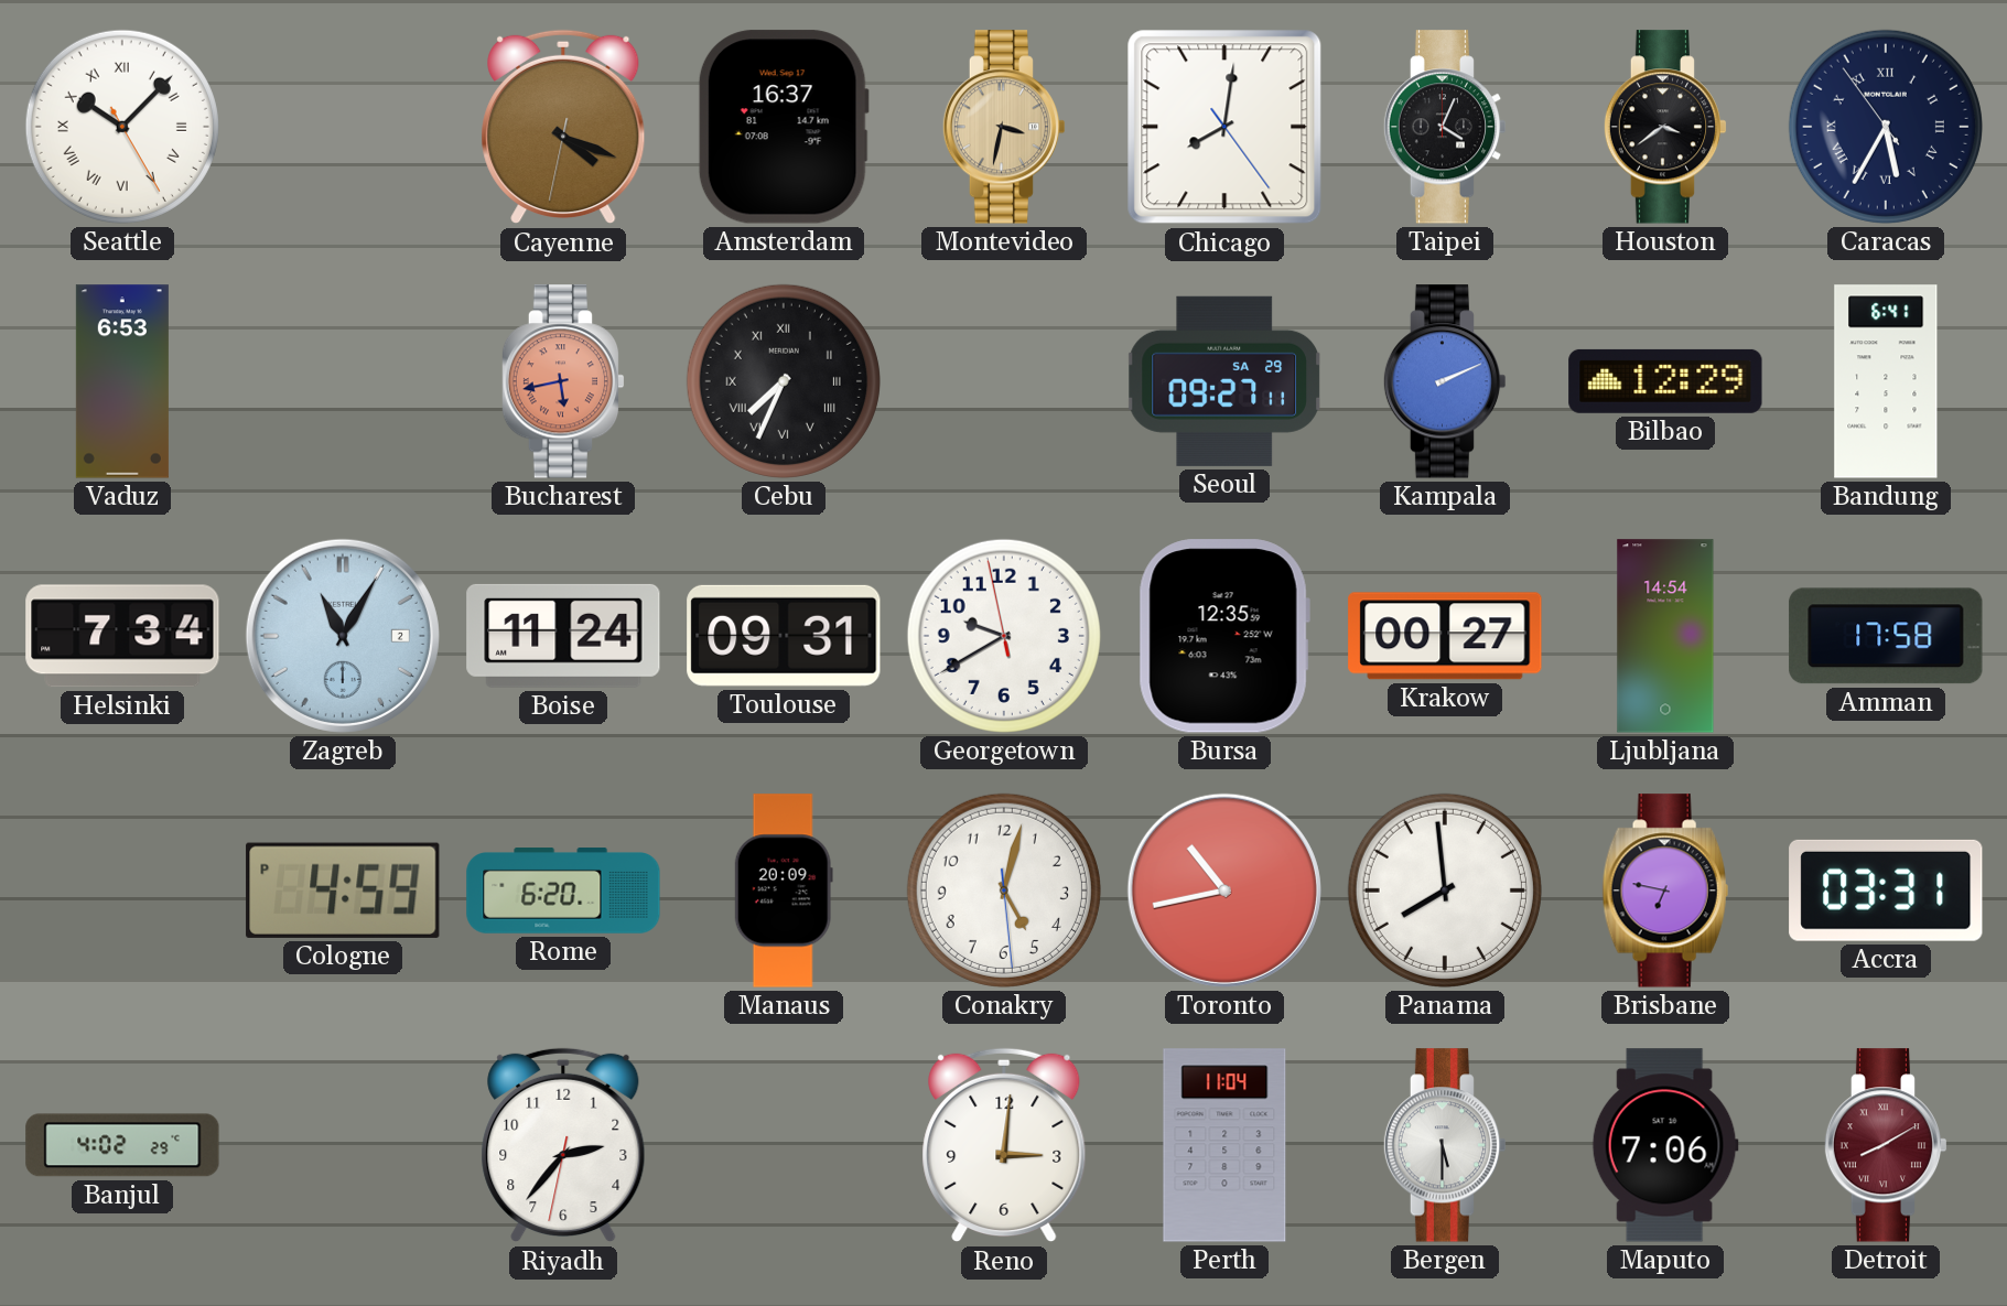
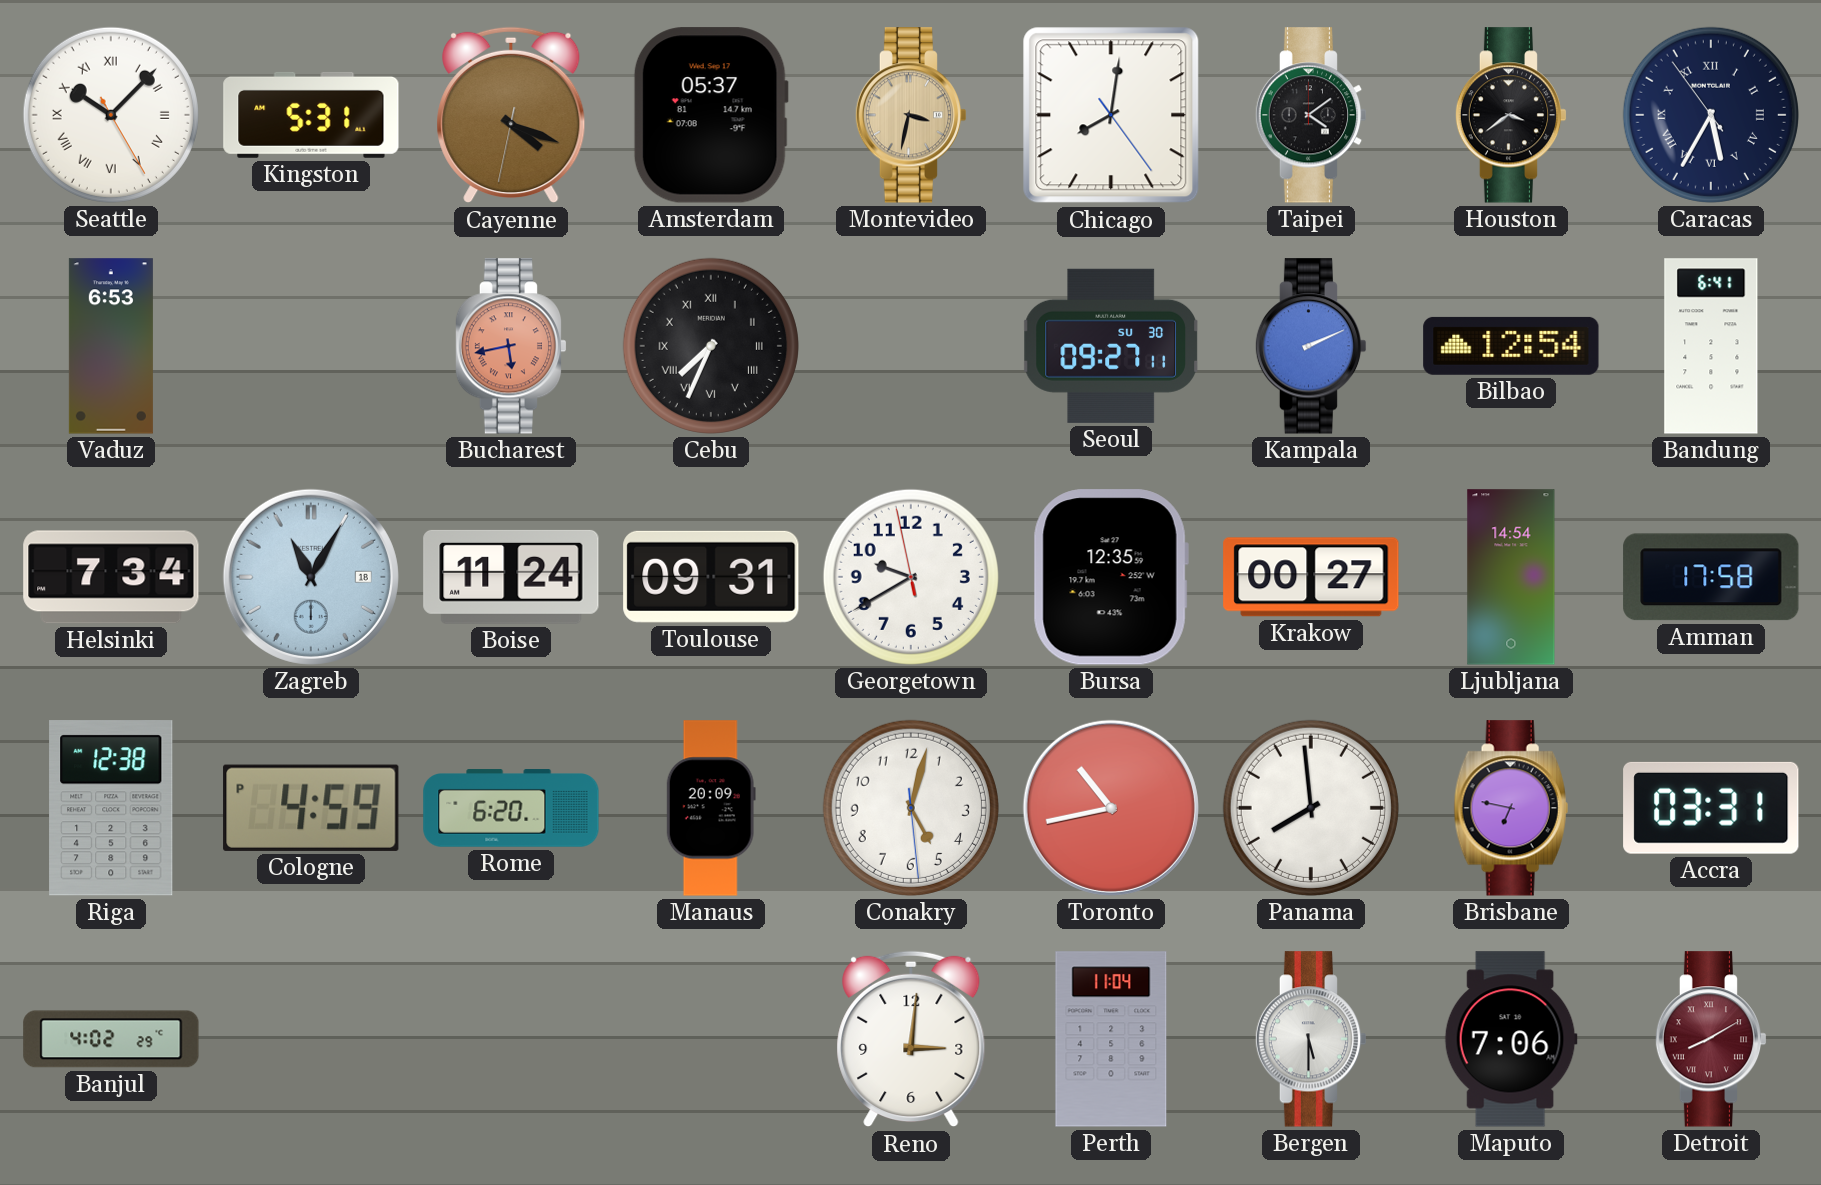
Kingston: none -> 5:31
Amsterdam: 16:37 -> 05:37
Taipei: 4:04 -> 4:09
Seoul date: SA 29 -> SU 30
Bilbao: 12:29 -> 12:54
Zagreb date: 2 -> 18
Riga: none -> 12:38
Riyadh: 2:36 -> none
